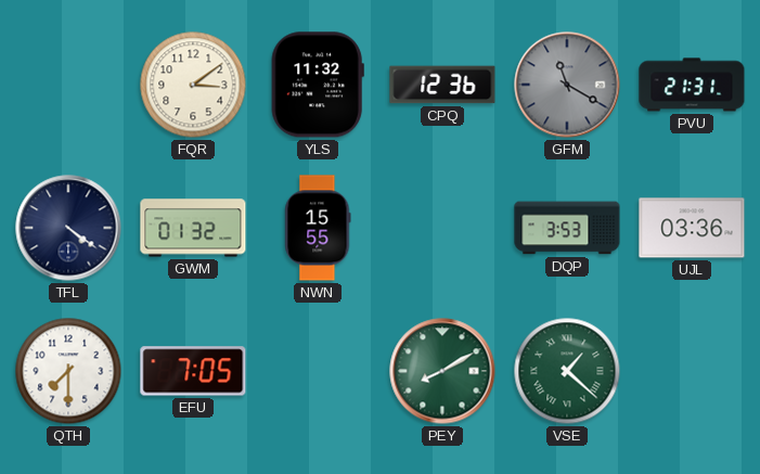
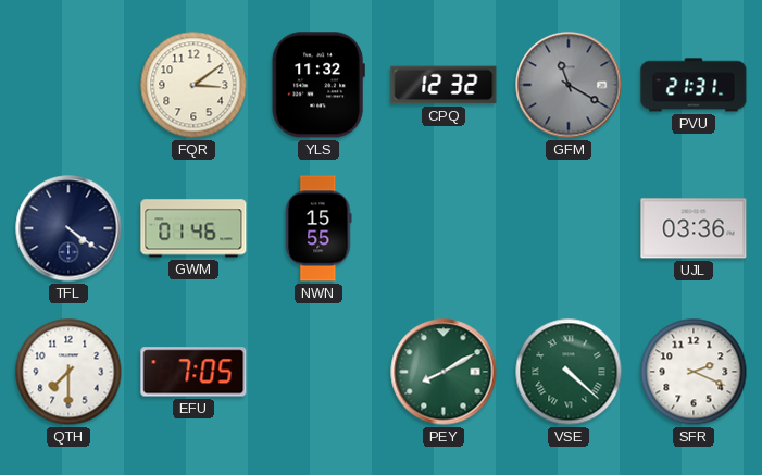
CPQ: 12:36 -> 12:32
GWM: 01:32 -> 01:46
DQP: 3:53 -> none
VSE: 1:22 -> 4:22
SFR: none -> 2:19
